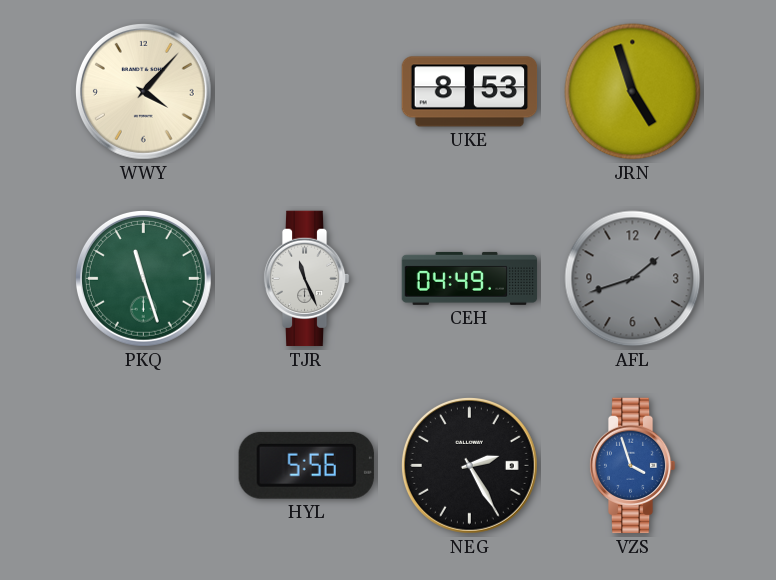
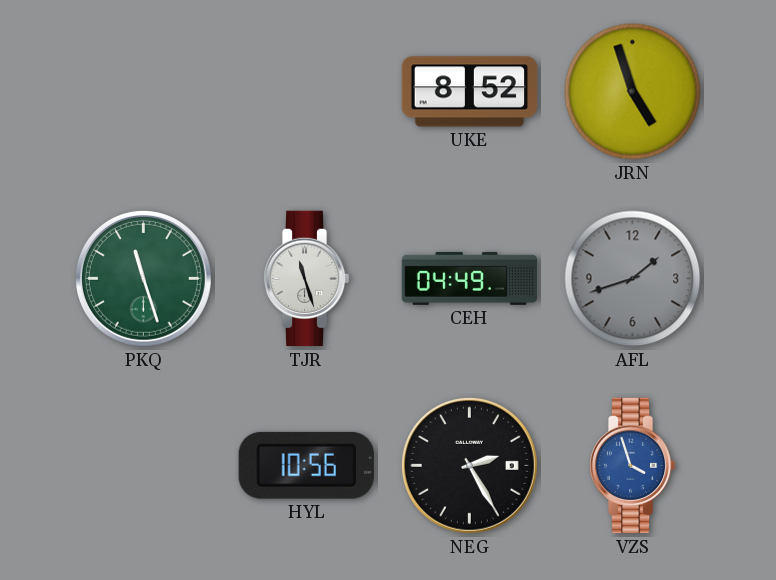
WWY: 4:07 -> none
UKE: 8:53 -> 8:52
TJR: 11:26 -> 11:27
HYL: 5:56 -> 10:56
